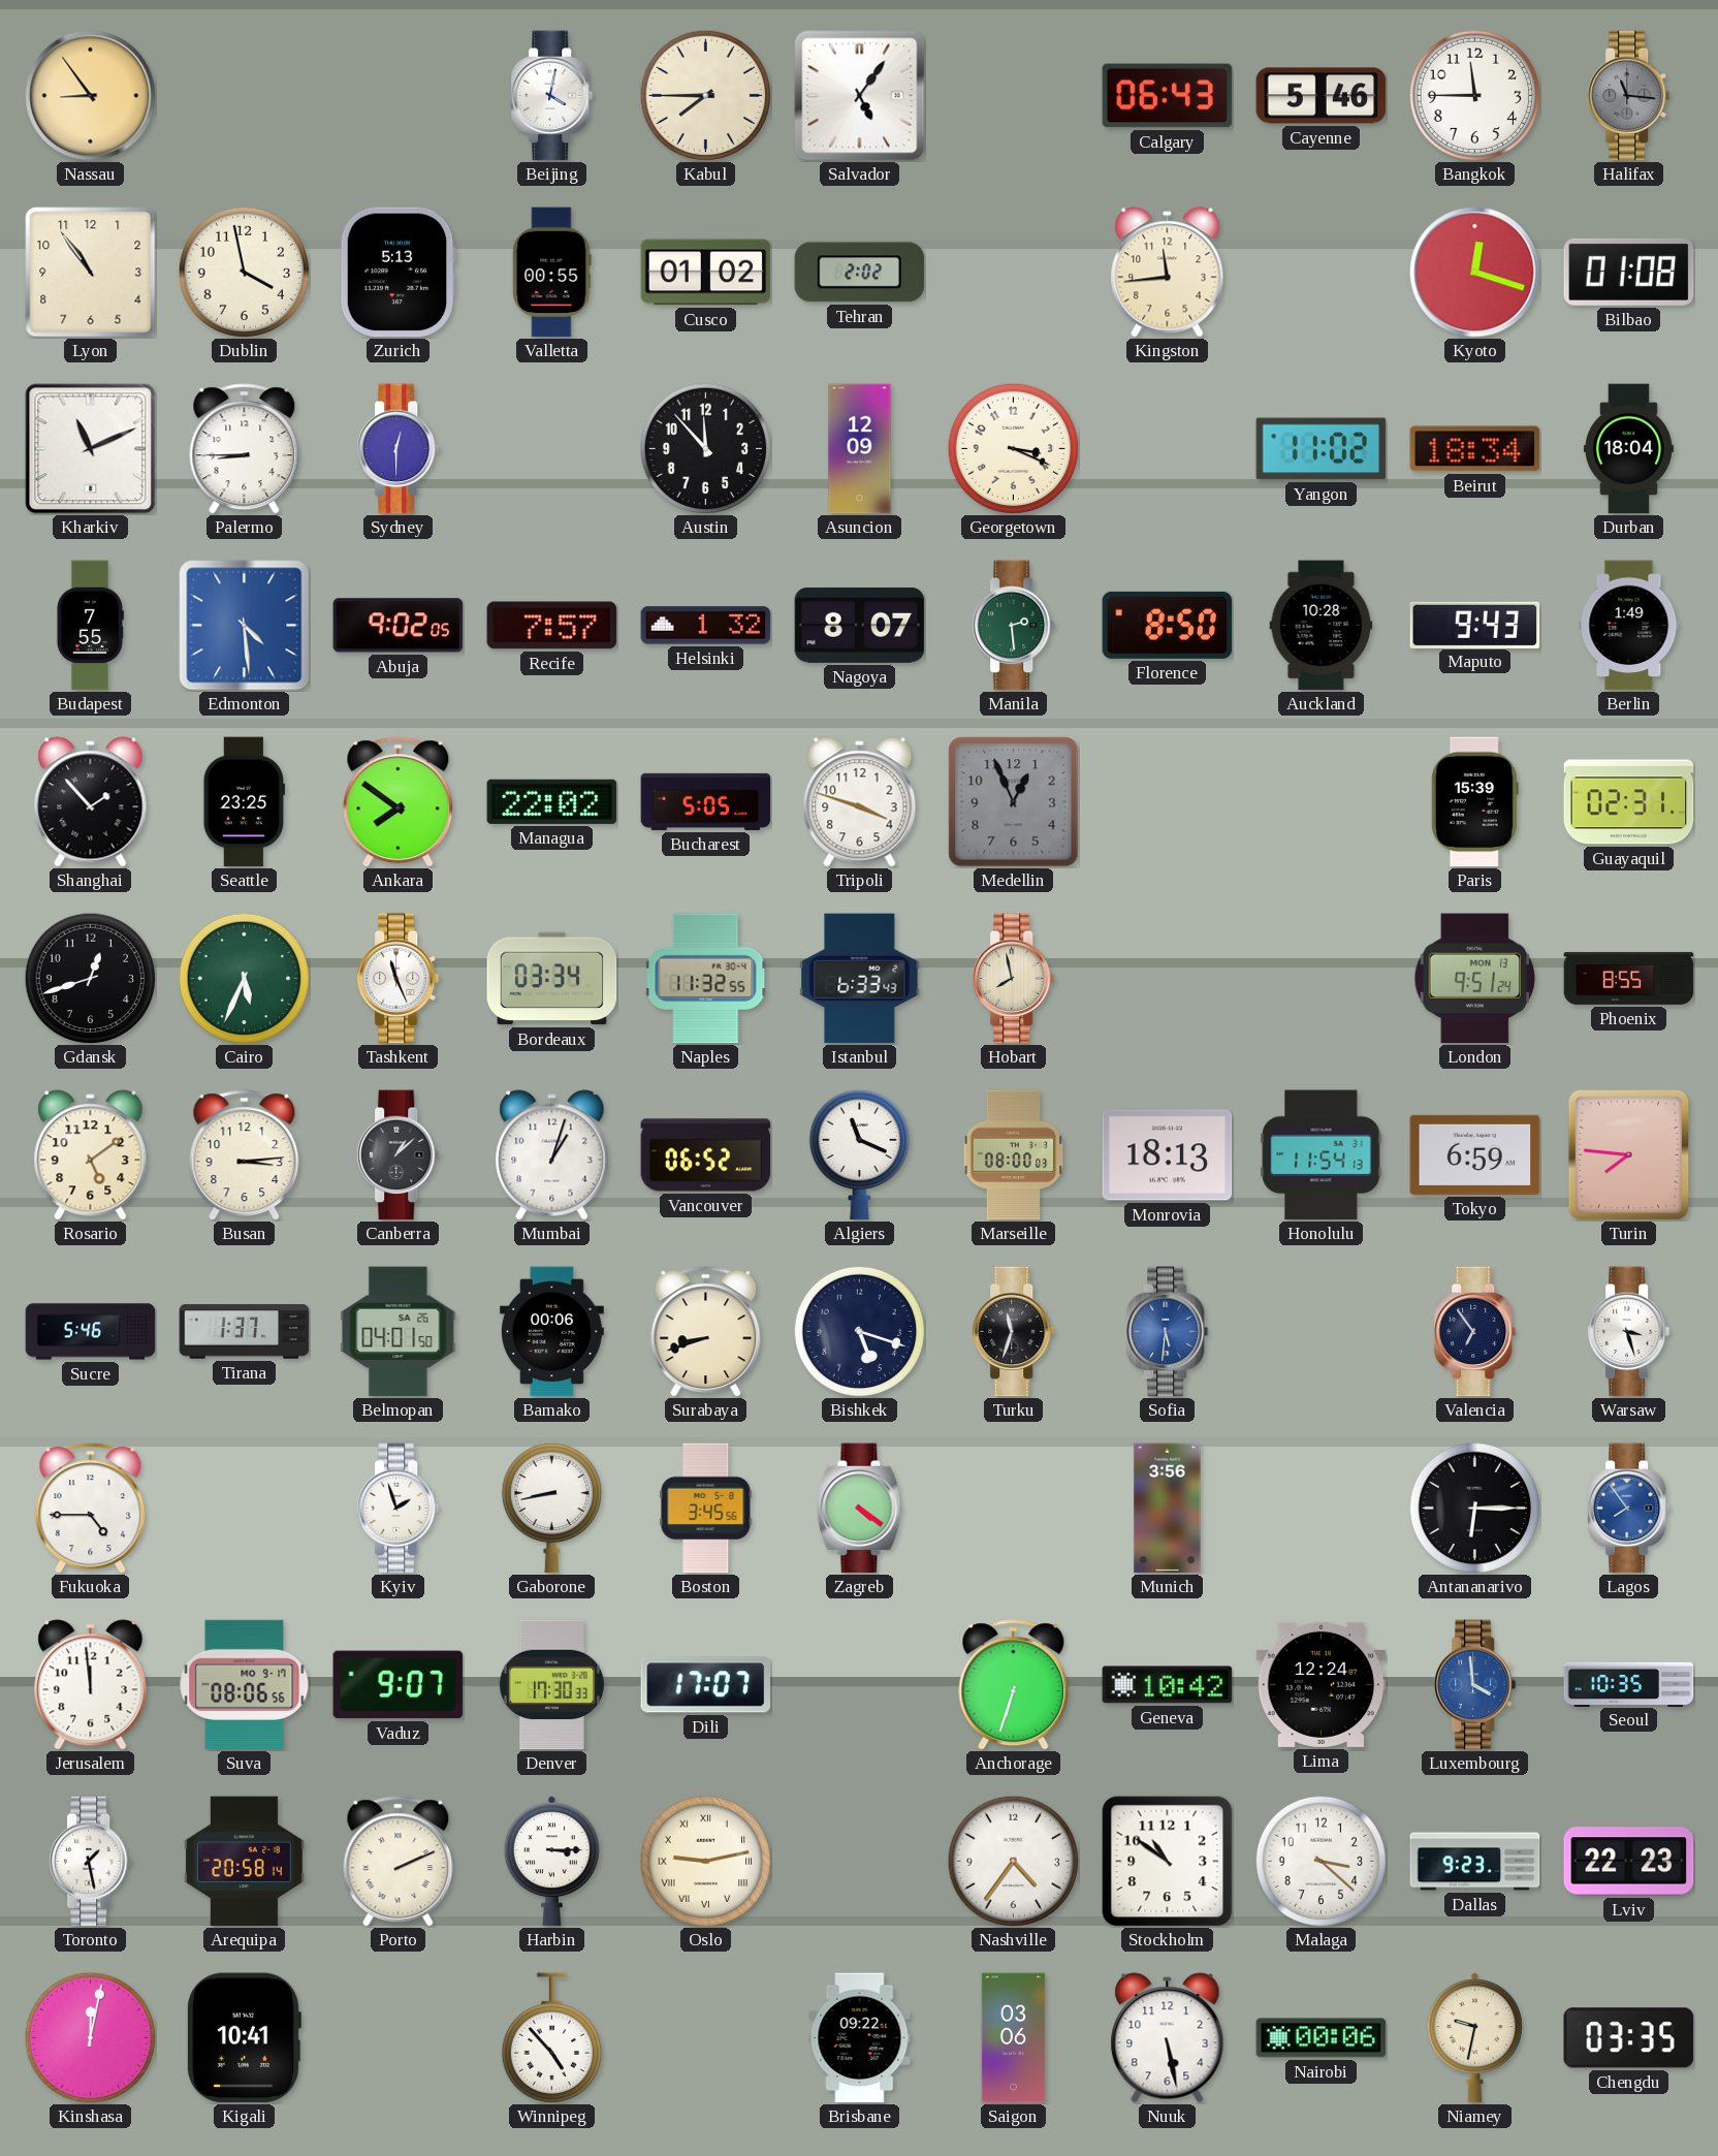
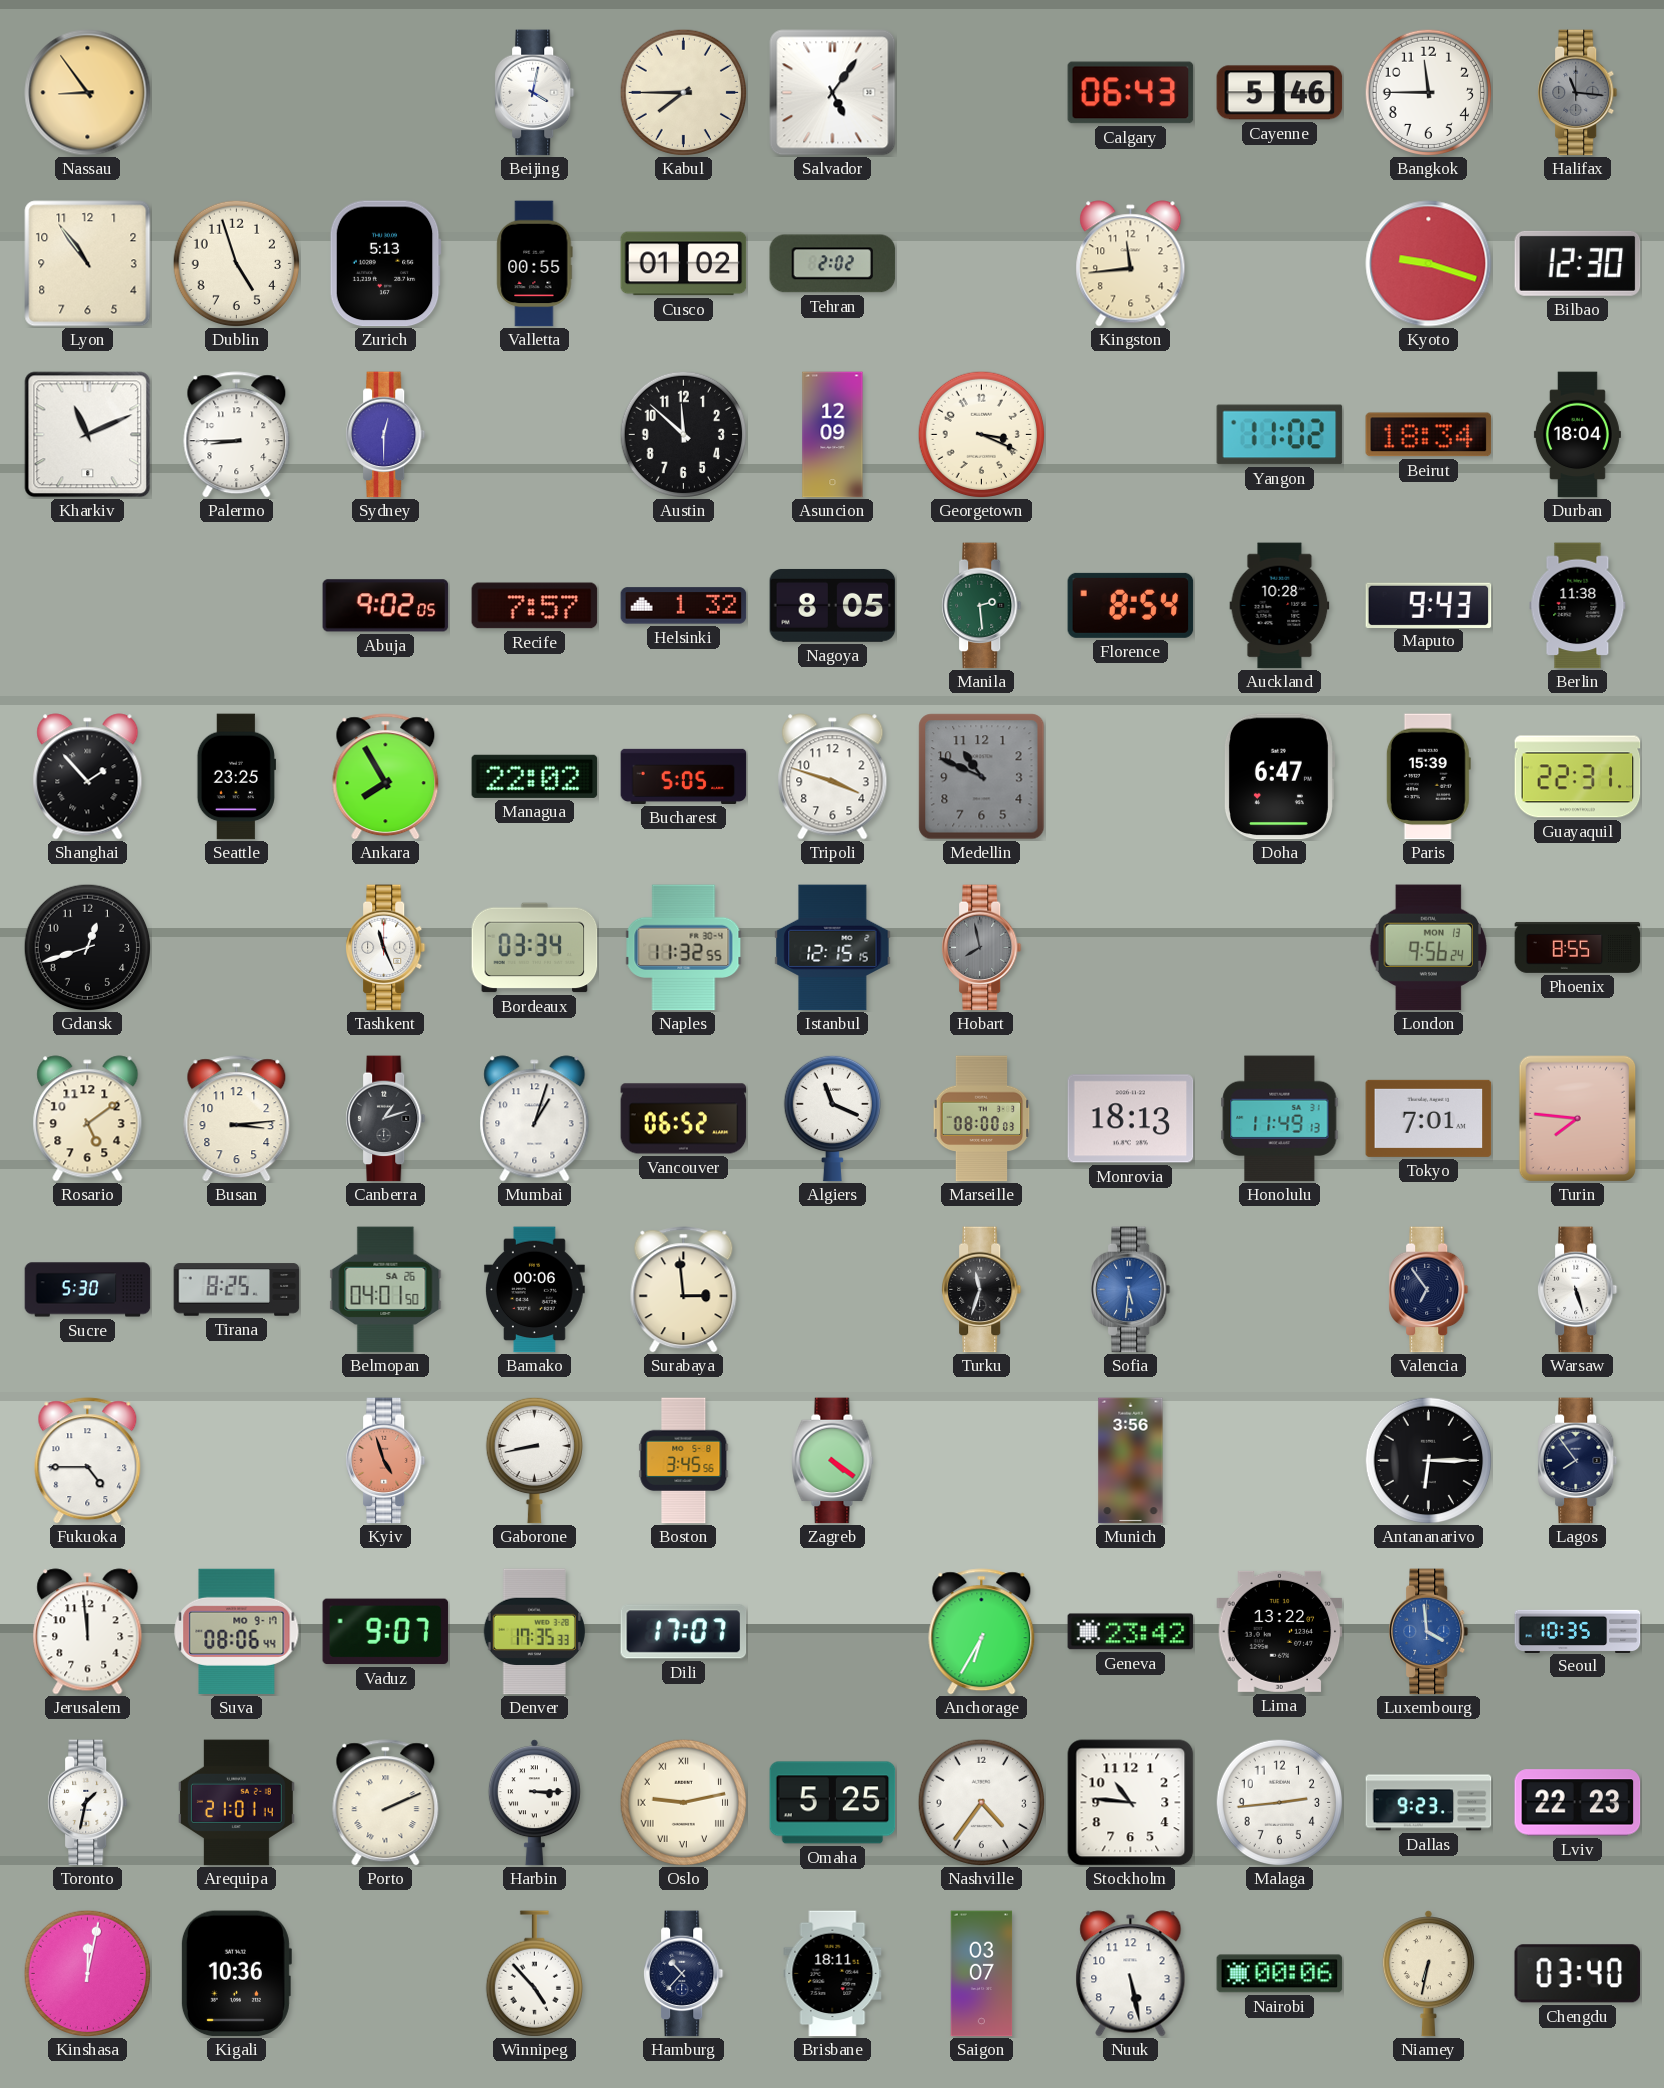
Dublin: 3:58 -> 4:57
Kyoto: 12:18 -> 9:18
Bilbao: 01:08 -> 12:30
Austin: 11:53 -> 11:52
Budapest: 7:55 -> none
Edmonton: 4:29 -> none
Nagoya: 8:07 -> 8:05
Florence: 8:50 -> 8:54
Berlin: 1:49 -> 11:38
Ankara: 7:51 -> 7:55
Medellin: 12:56 -> 10:49
Doha: none -> 6:47
Guayaquil: 02:31 -> 22:31
Cairo: 5:34 -> none
Istanbul: 6:33 -> 12:15
Hobart dial: cream -> grey
London: 9:51 -> 9:56
Canberra: 1:08 -> 1:12
Honolulu: 11:54 -> 11:49
Tokyo: 6:59 -> 7:01
Sucre: 5:46 -> 5:30
Tirana: 1:37 -> 8:25
Surabaya: 8:42 -> 2:59
Bishkek: 5:18 -> none
Warsaw: 3:27 -> 5:27
Kyiv: 1:57 -> 4:57
Kyiv dial: white -> salmon
Lagos dial: blue -> navy
Suva: 08:06:56 -> 08:06:44
Denver: 17:30 -> 17:35
Anchorage: 6:33 -> 6:35
Geneva: 10:42 -> 23:42
Lima: 12:24 -> 13:22
Toronto: 1:28 -> 1:32
Arequipa: 20:58 -> 21:01
Omaha: none -> 5:25
Stockholm: 10:51 -> 10:46
Malaga: 3:22 -> 2:44
Kigali: 10:41 -> 10:36
Hamburg: none -> 10:37
Brisbane: 09:22 -> 18:11
Saigon: 03:06 -> 03:07
Niamey: 9:32 -> 6:32
Chengdu: 03:35 -> 03:40
